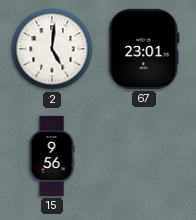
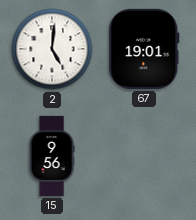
67: 23:01 -> 19:01
